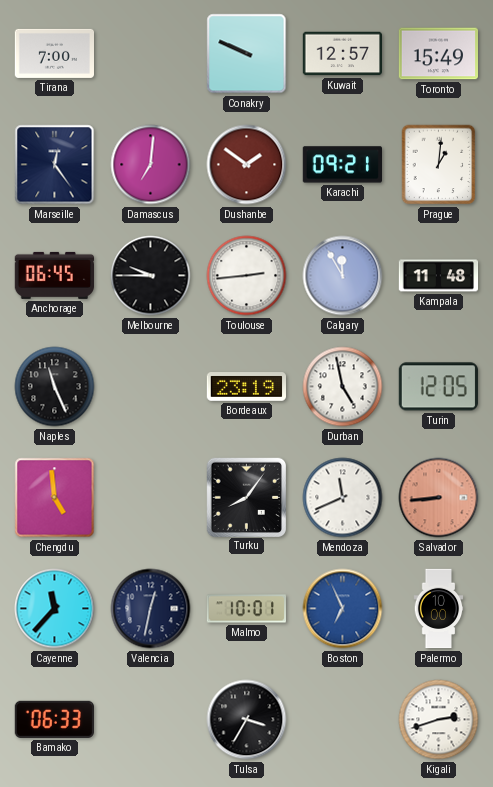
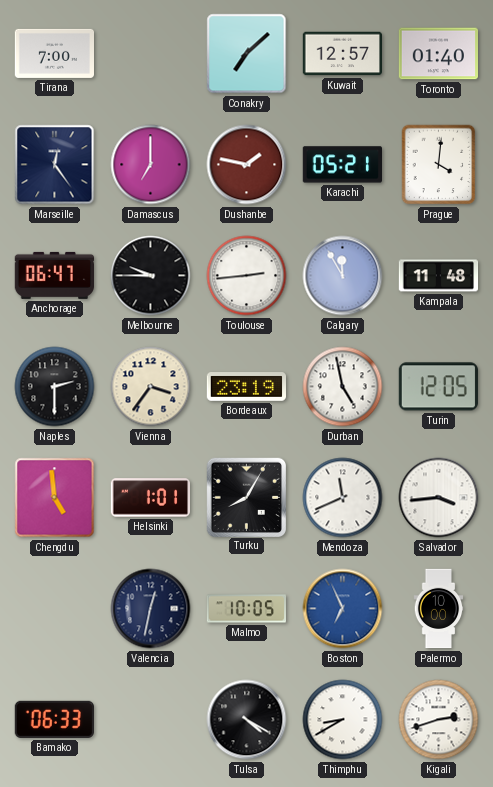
Conakry: 9:49 -> 7:08
Toronto: 15:49 -> 01:40
Damascus: 7:01 -> 7:00
Dushanbe: 1:51 -> 1:47
Karachi: 09:21 -> 05:21
Prague: 1:01 -> 4:01
Anchorage: 06:45 -> 06:47
Naples: 11:26 -> 2:30
Vienna: none -> 3:36
Helsinki: none -> 1:01
Turku: 8:06 -> 8:05
Salvador: 8:44 -> 3:44
Salvador dial: salmon -> white
Cayenne: 11:37 -> none
Malmo: 10:01 -> 10:05
Tulsa: 3:35 -> 4:20
Thimphu: none -> 8:40
